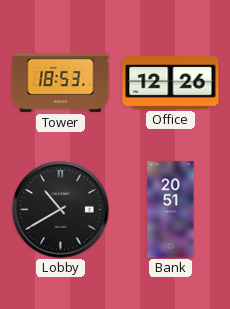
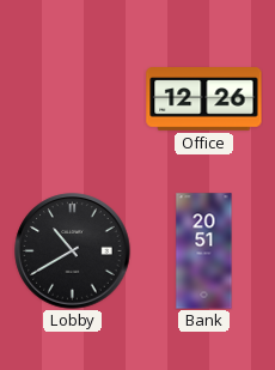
Tower: 18:53 -> none
